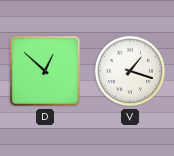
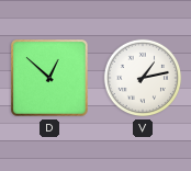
V: 1:18 -> 1:13
